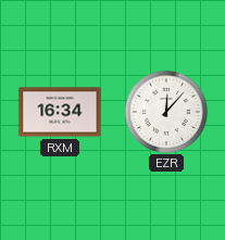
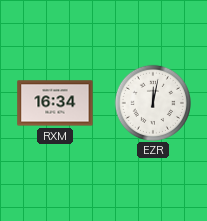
EZR: 12:07 -> 12:02
